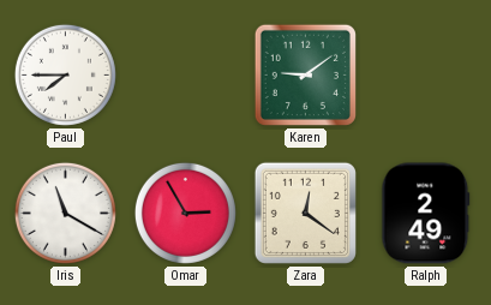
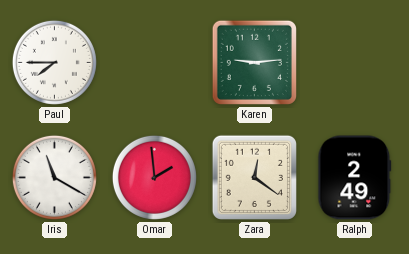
Karen: 9:09 -> 9:14
Omar: 2:55 -> 1:59
